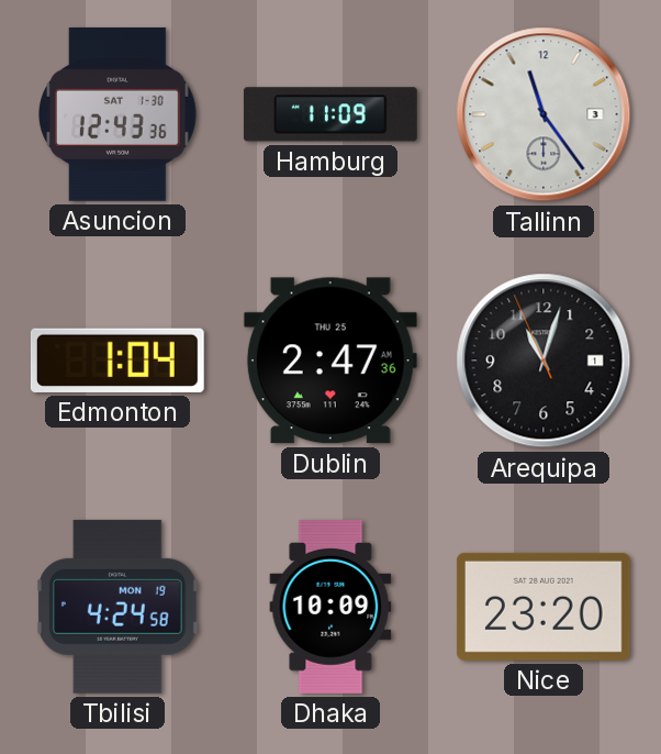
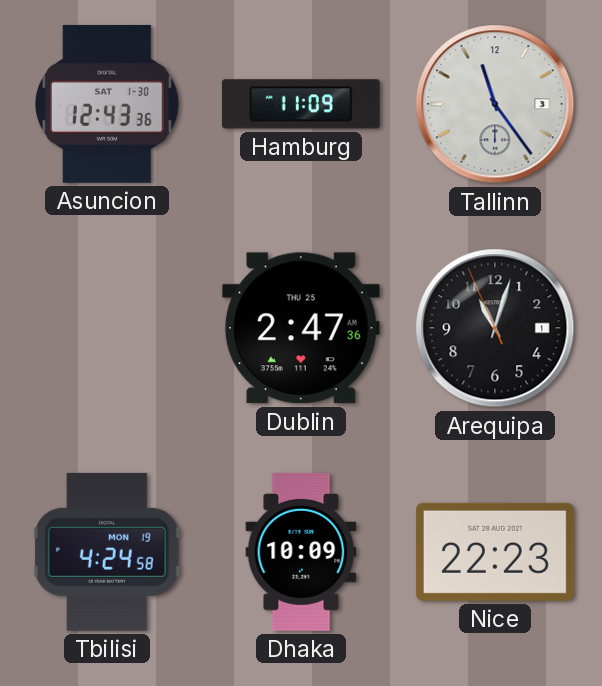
Edmonton: 1:04 -> none
Nice: 23:20 -> 22:23
